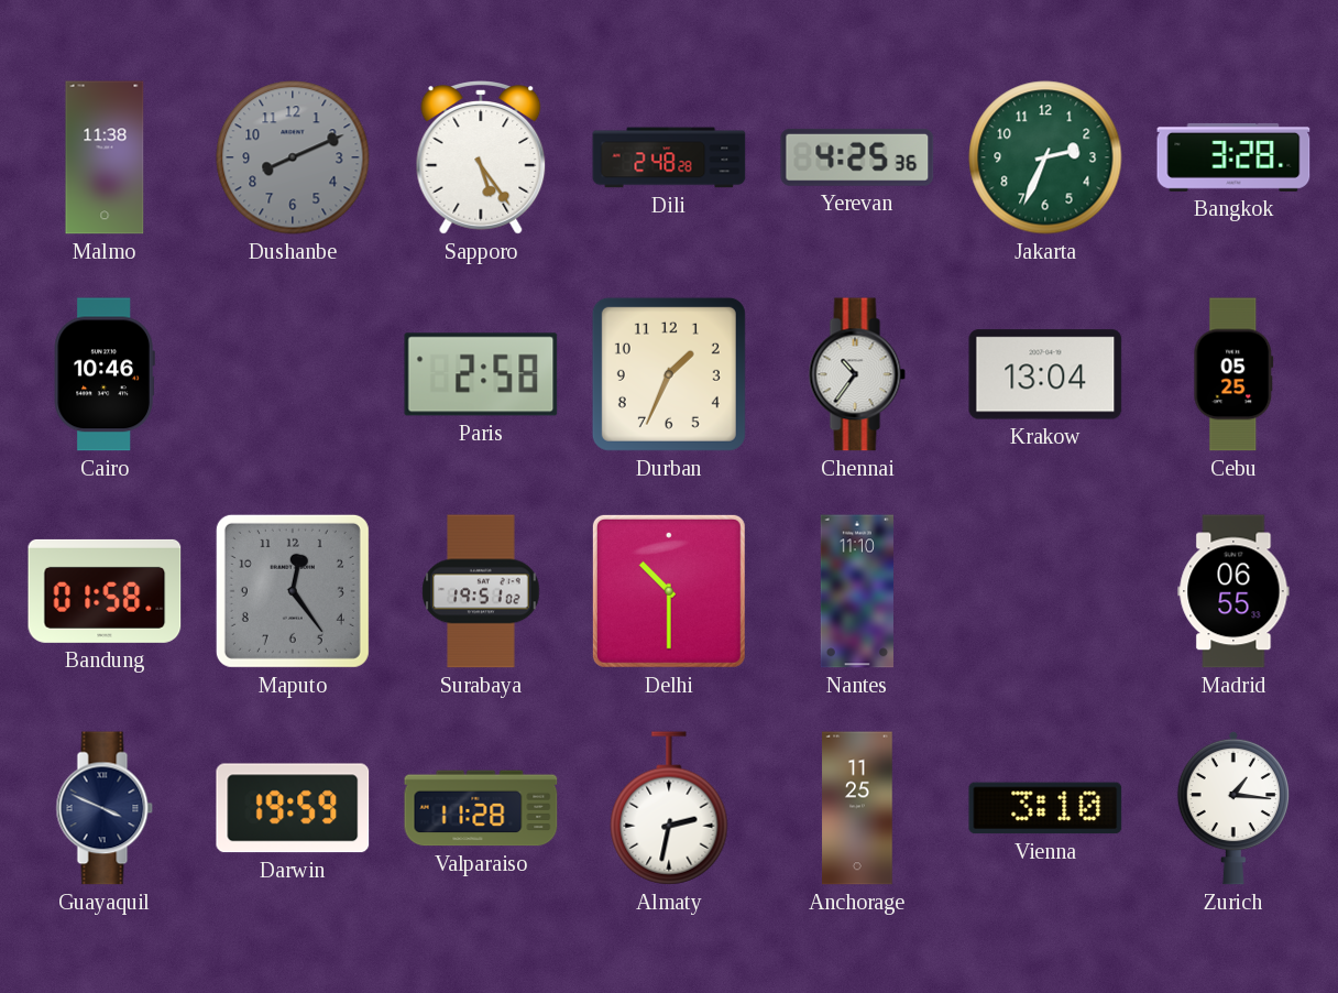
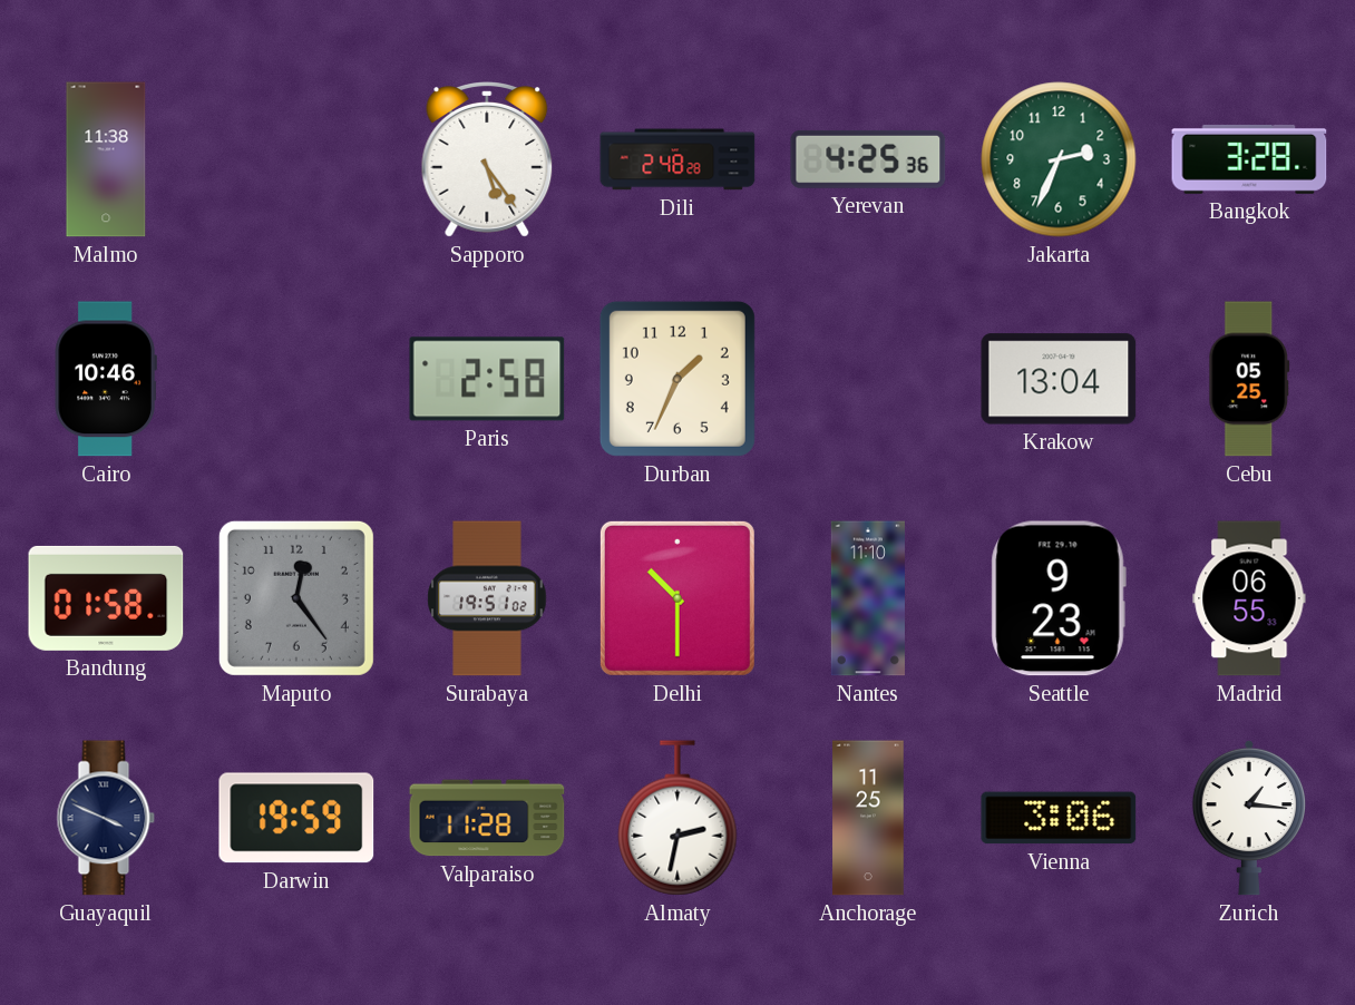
Dushanbe: 8:11 -> none
Chennai: 10:36 -> none
Seattle: none -> 9:23
Vienna: 3:10 -> 3:06
